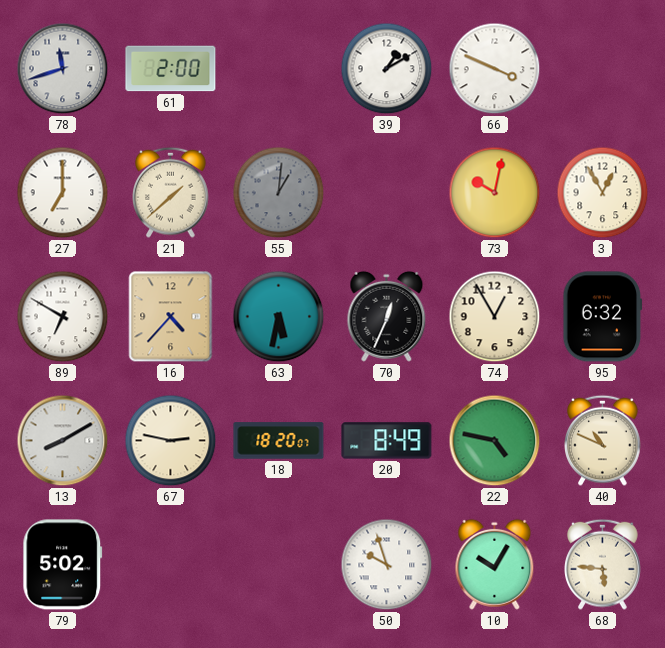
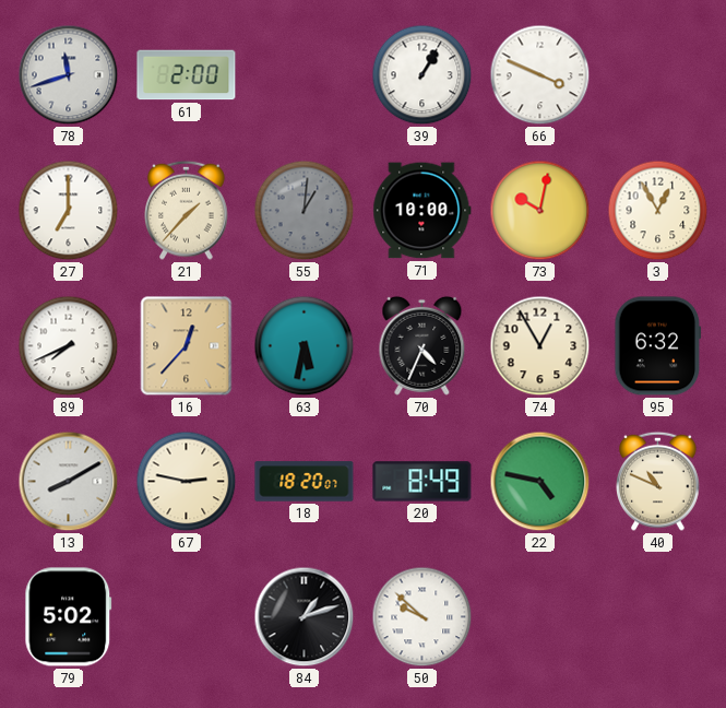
39: 1:10 -> 1:05
21: 1:38 -> 1:37
71: none -> 10:00
89: 6:50 -> 7:41
16: 4:37 -> 12:37
70: 12:34 -> 4:34
84: none -> 1:12
50: 9:57 -> 9:52
10: 10:05 -> none
68: 5:46 -> none
